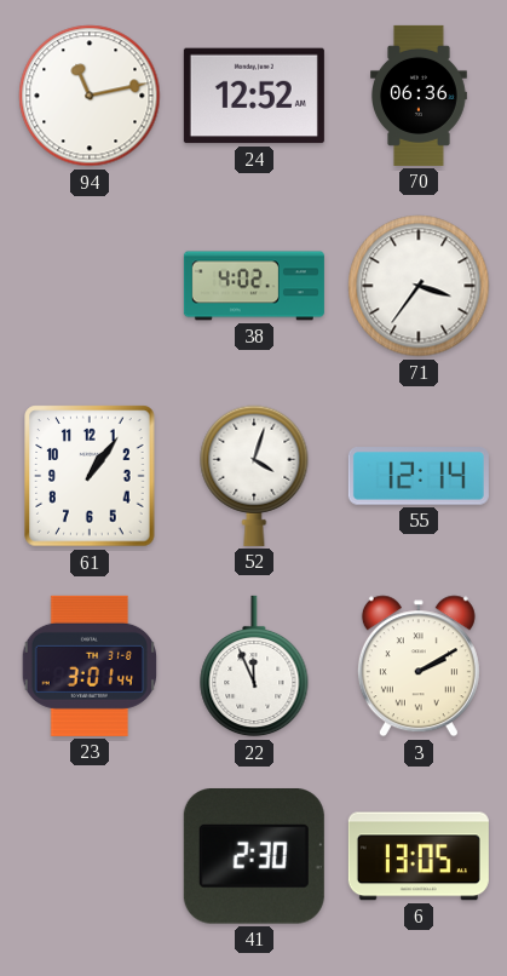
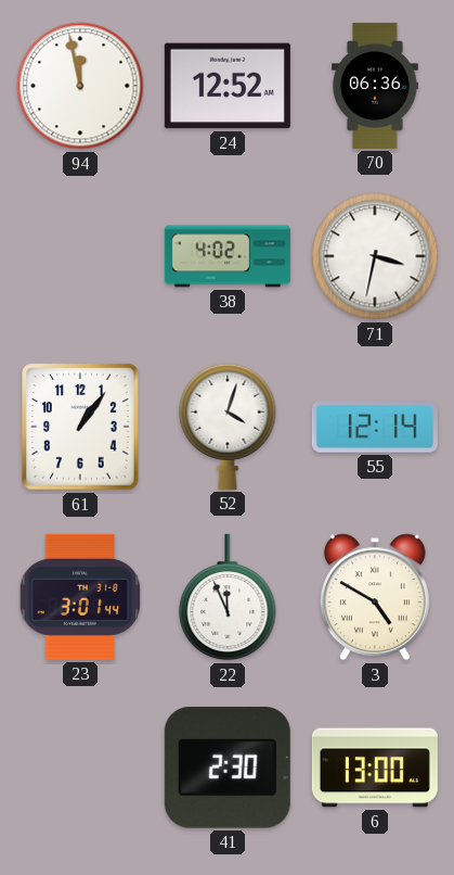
94: 11:13 -> 11:58
71: 3:36 -> 3:32
3: 2:10 -> 4:50
6: 13:05 -> 13:00
